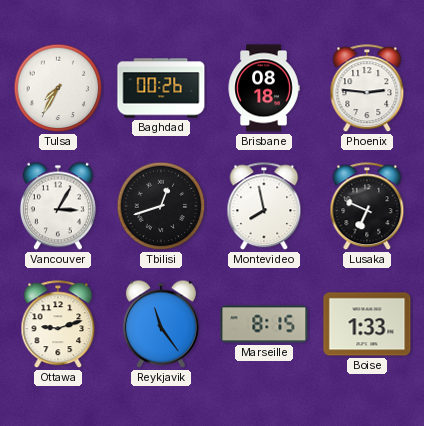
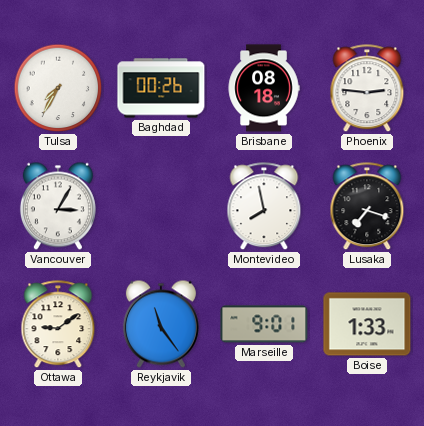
Tbilisi: 12:42 -> none
Lusaka: 6:49 -> 7:18
Ottawa: 9:12 -> 9:09
Marseille: 8:15 -> 9:01
